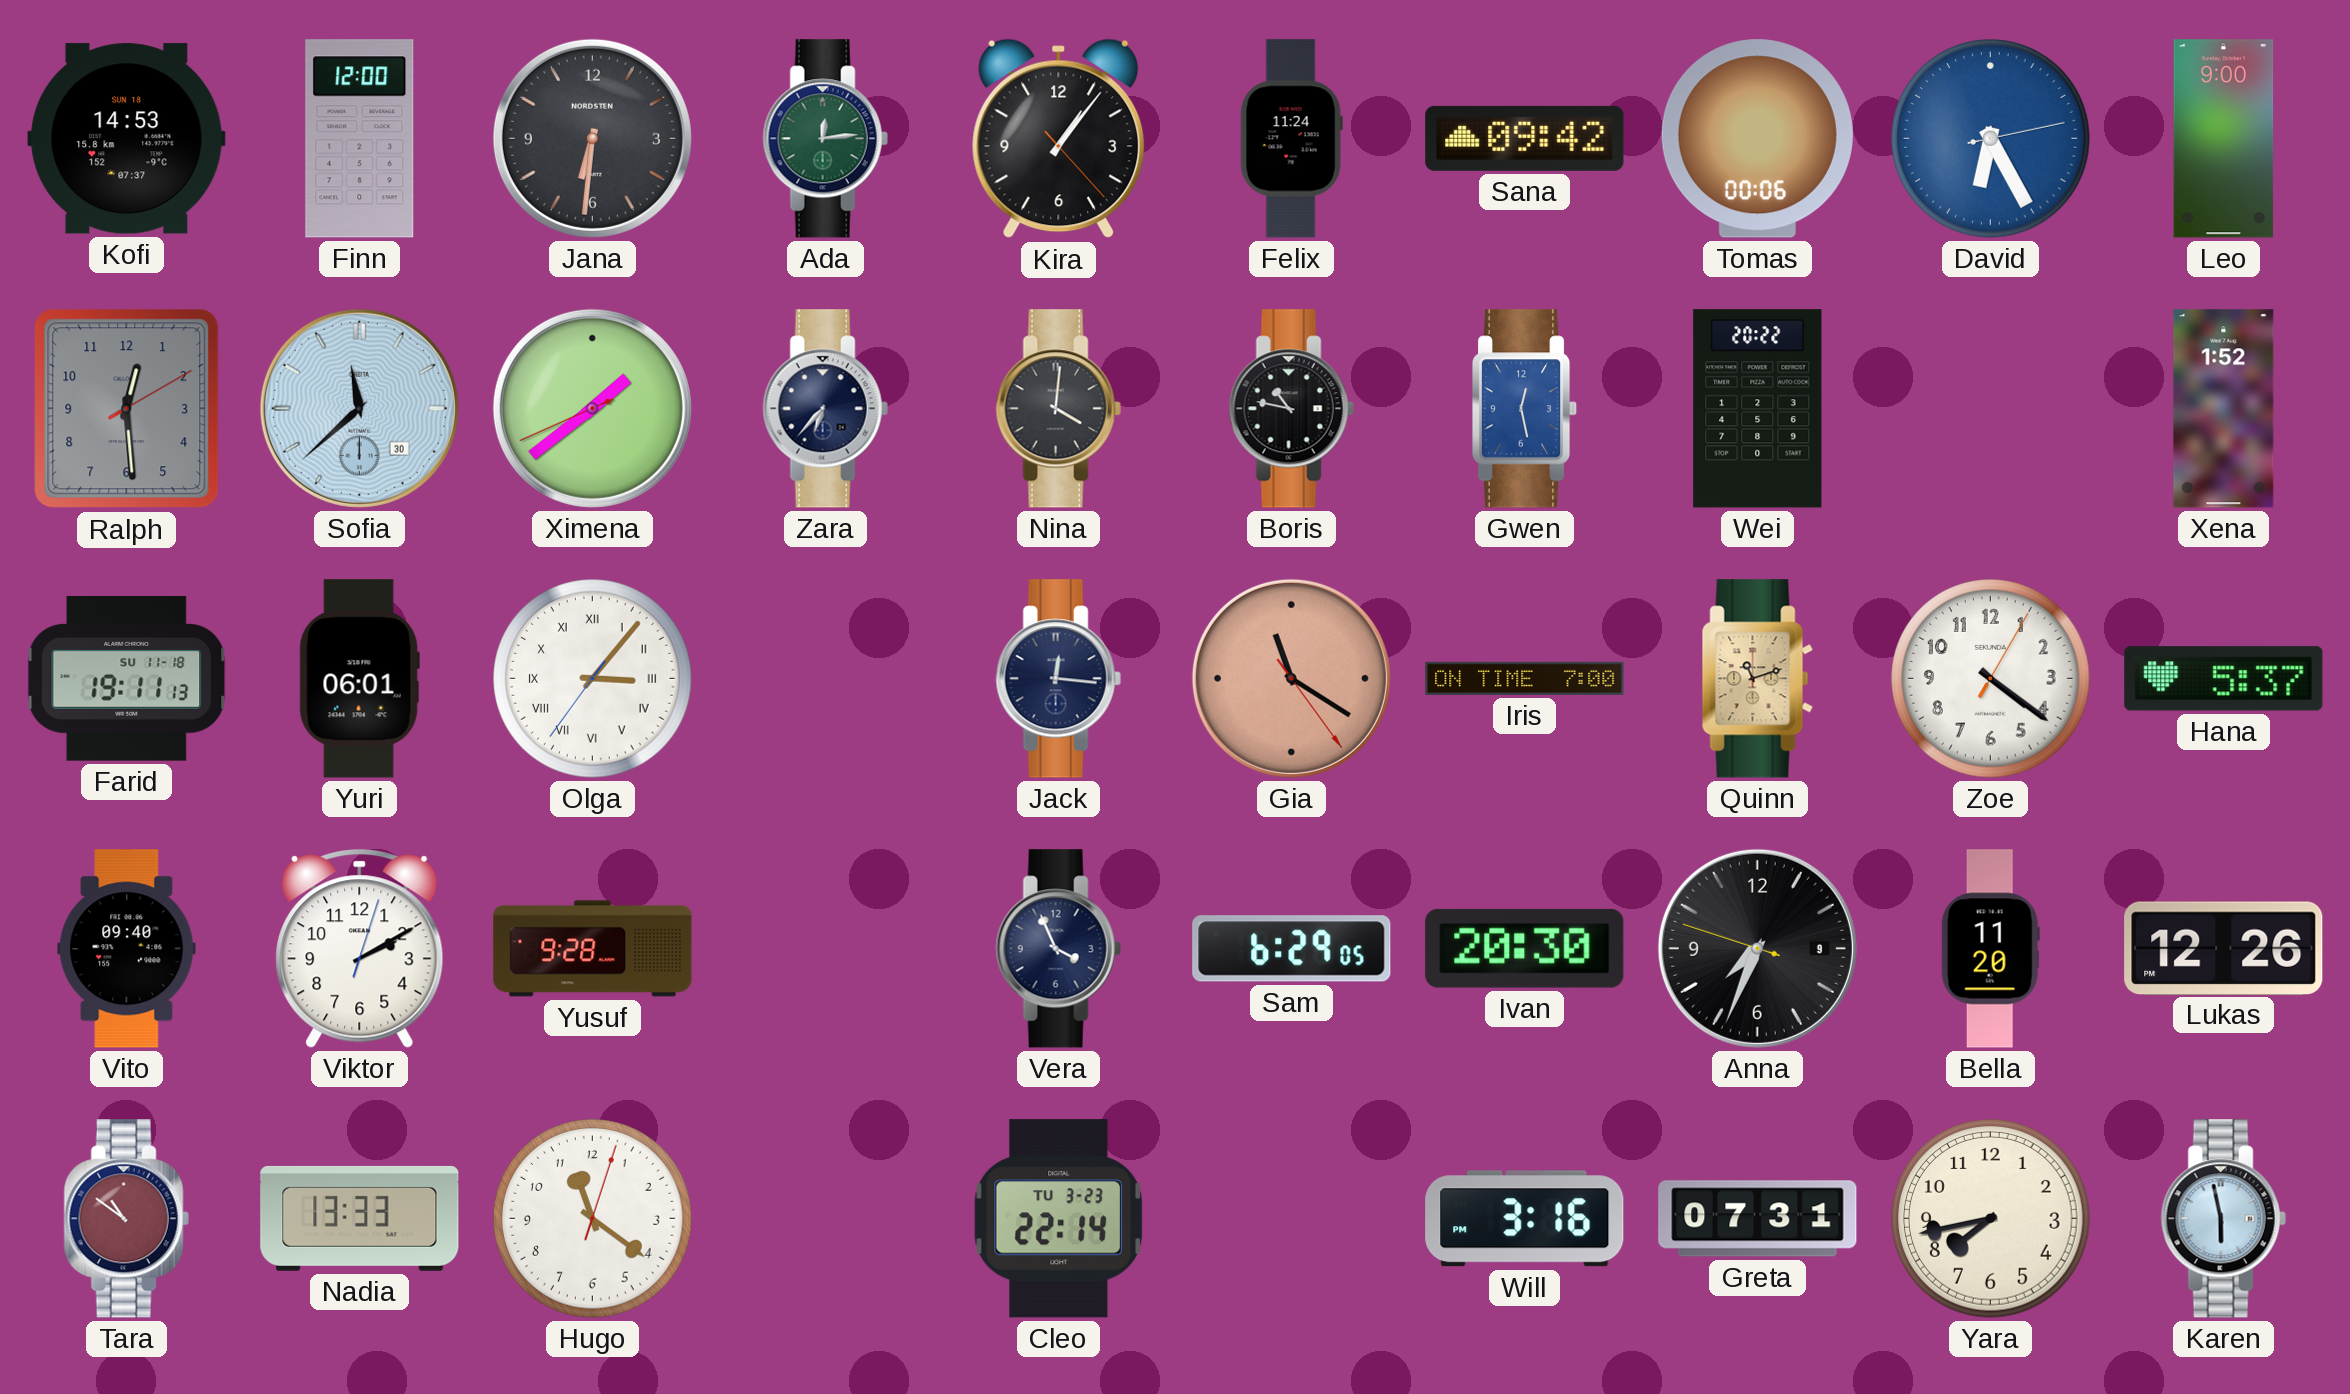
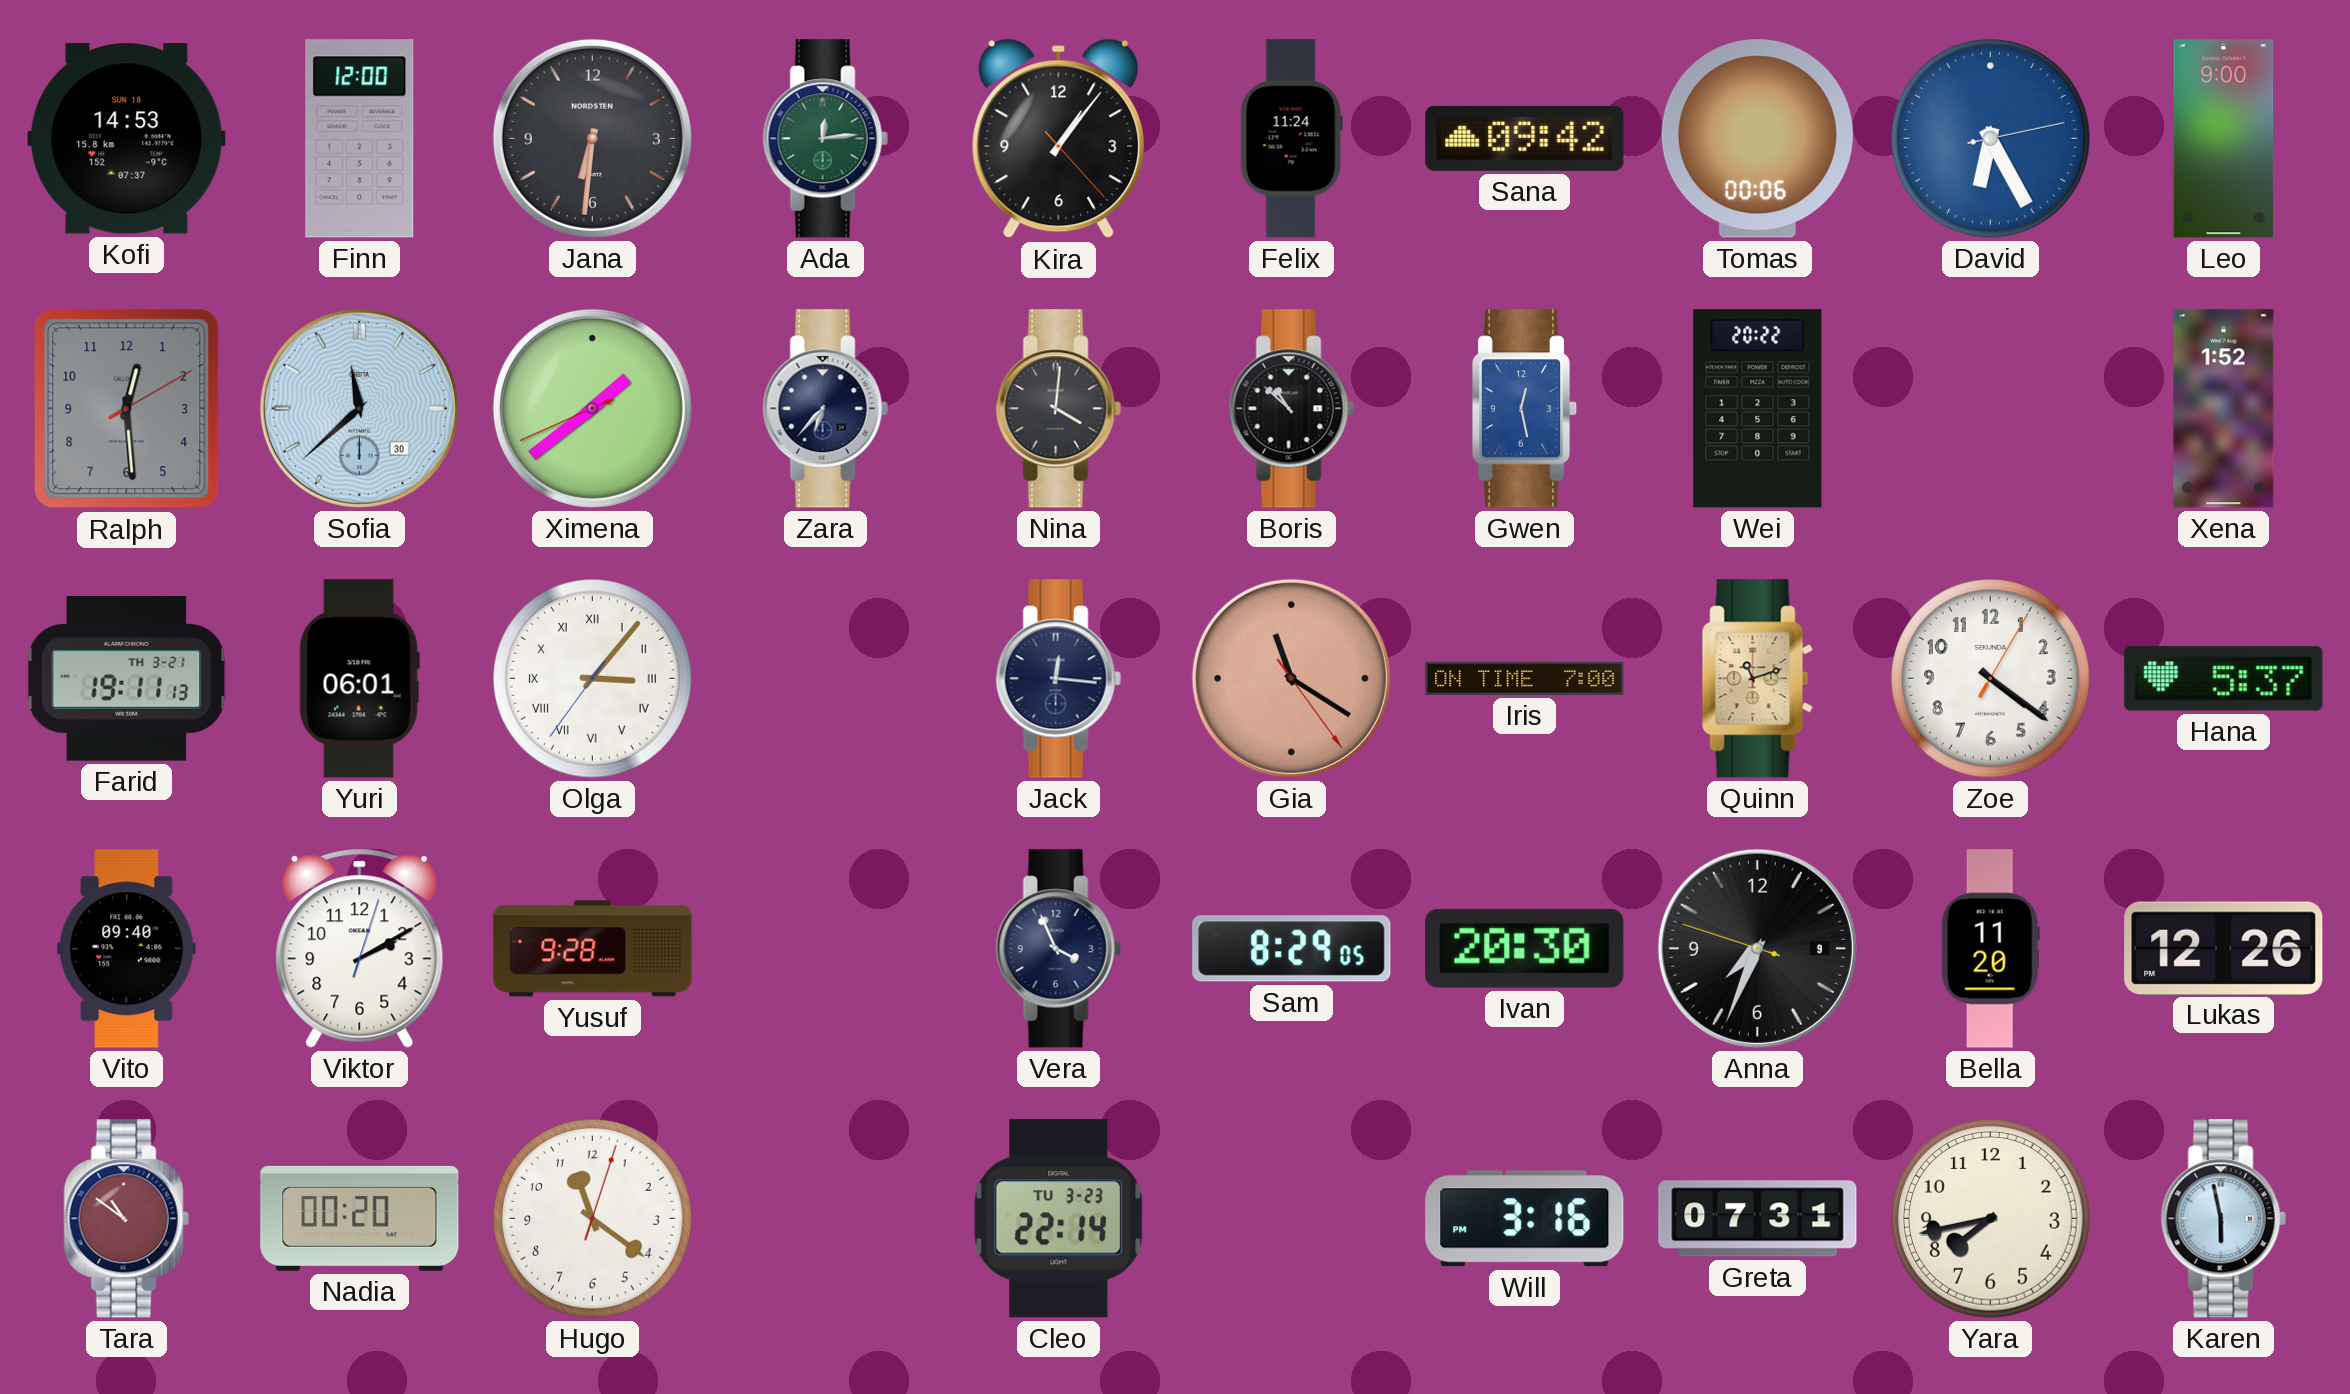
Boris: 10:47 -> 10:52
Farid date: SU 11-18 -> TH 3-21
Sam: 6:29 -> 8:29
Nadia: 13:33 -> 00:20
